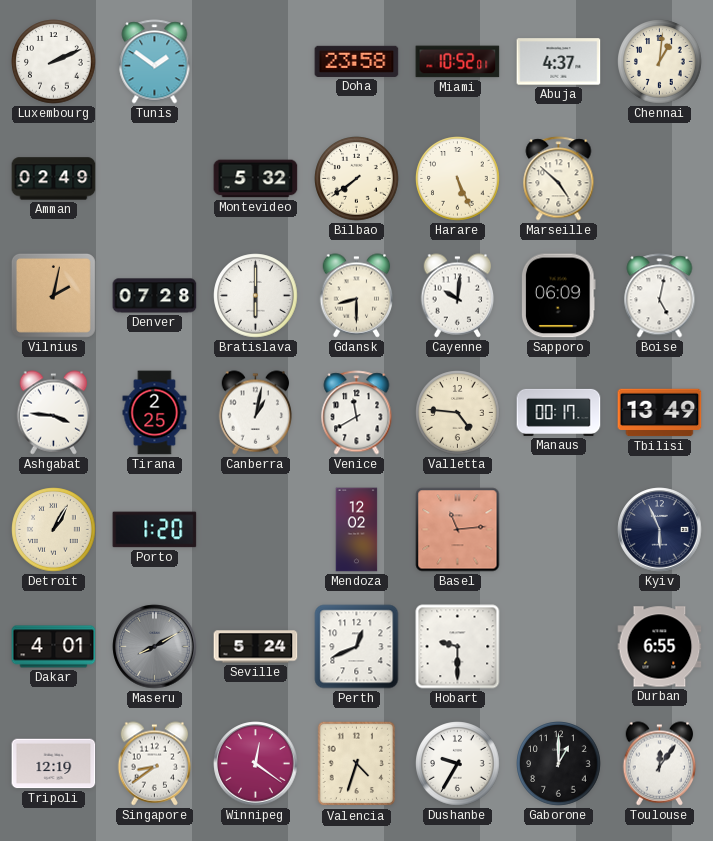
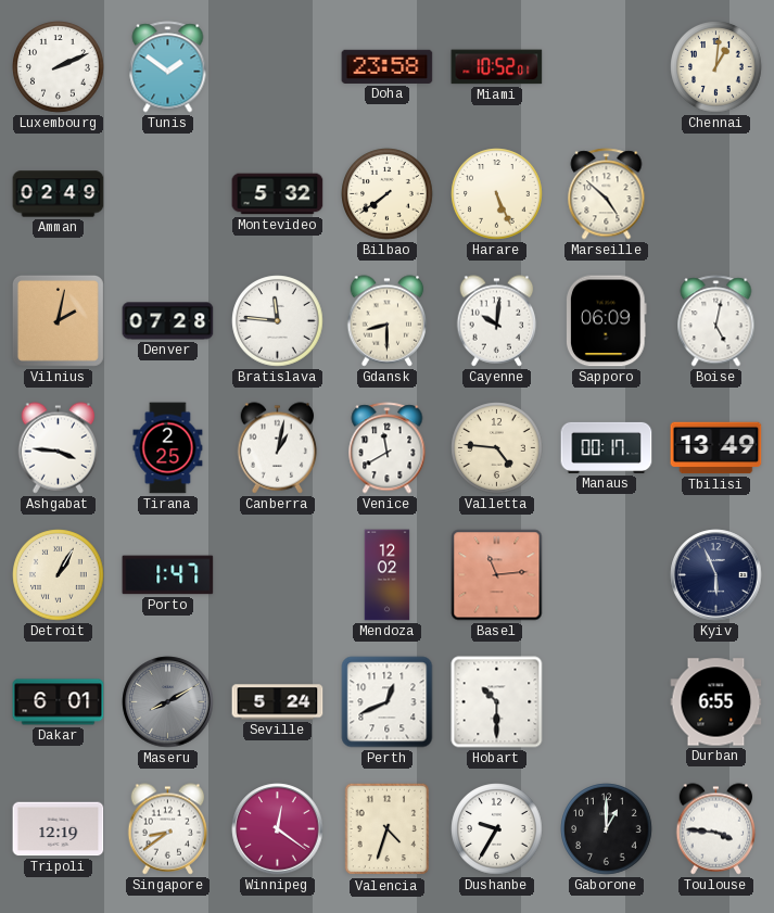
Abuja: 4:37 -> none
Bratislava: 6:00 -> 11:46
Porto: 1:20 -> 1:47
Dakar: 4:01 -> 6:01
Hobart: 9:30 -> 10:30
Toulouse: 12:06 -> 3:46
